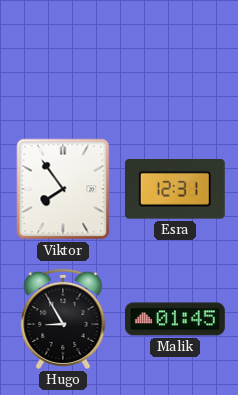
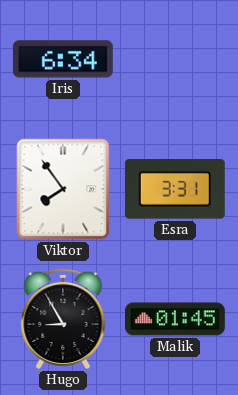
Iris: none -> 6:34
Esra: 12:31 -> 3:31
